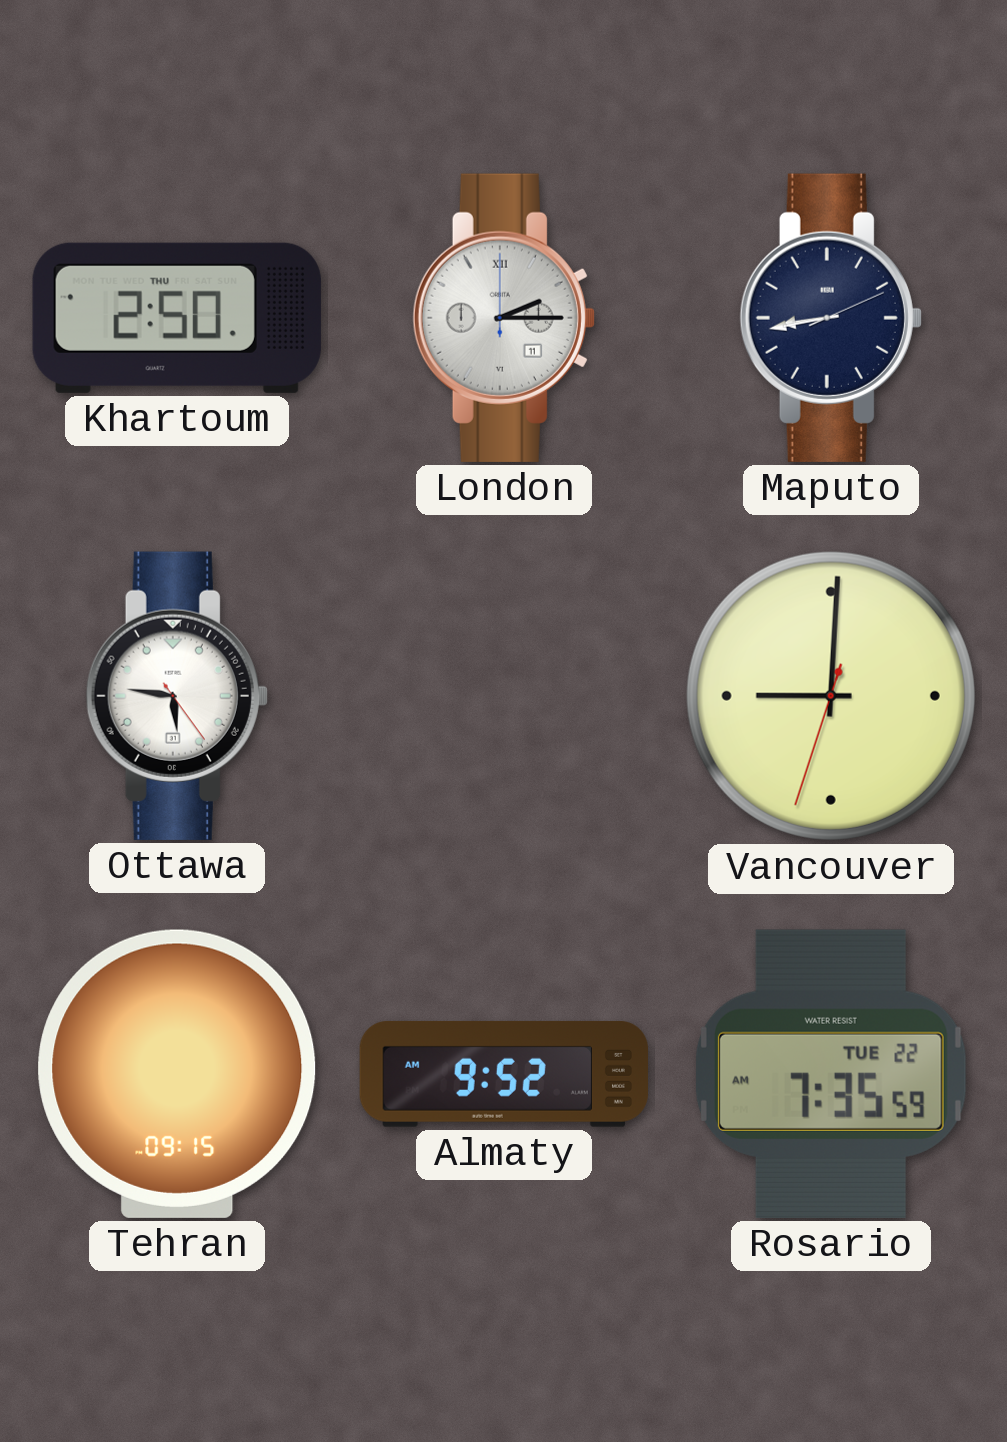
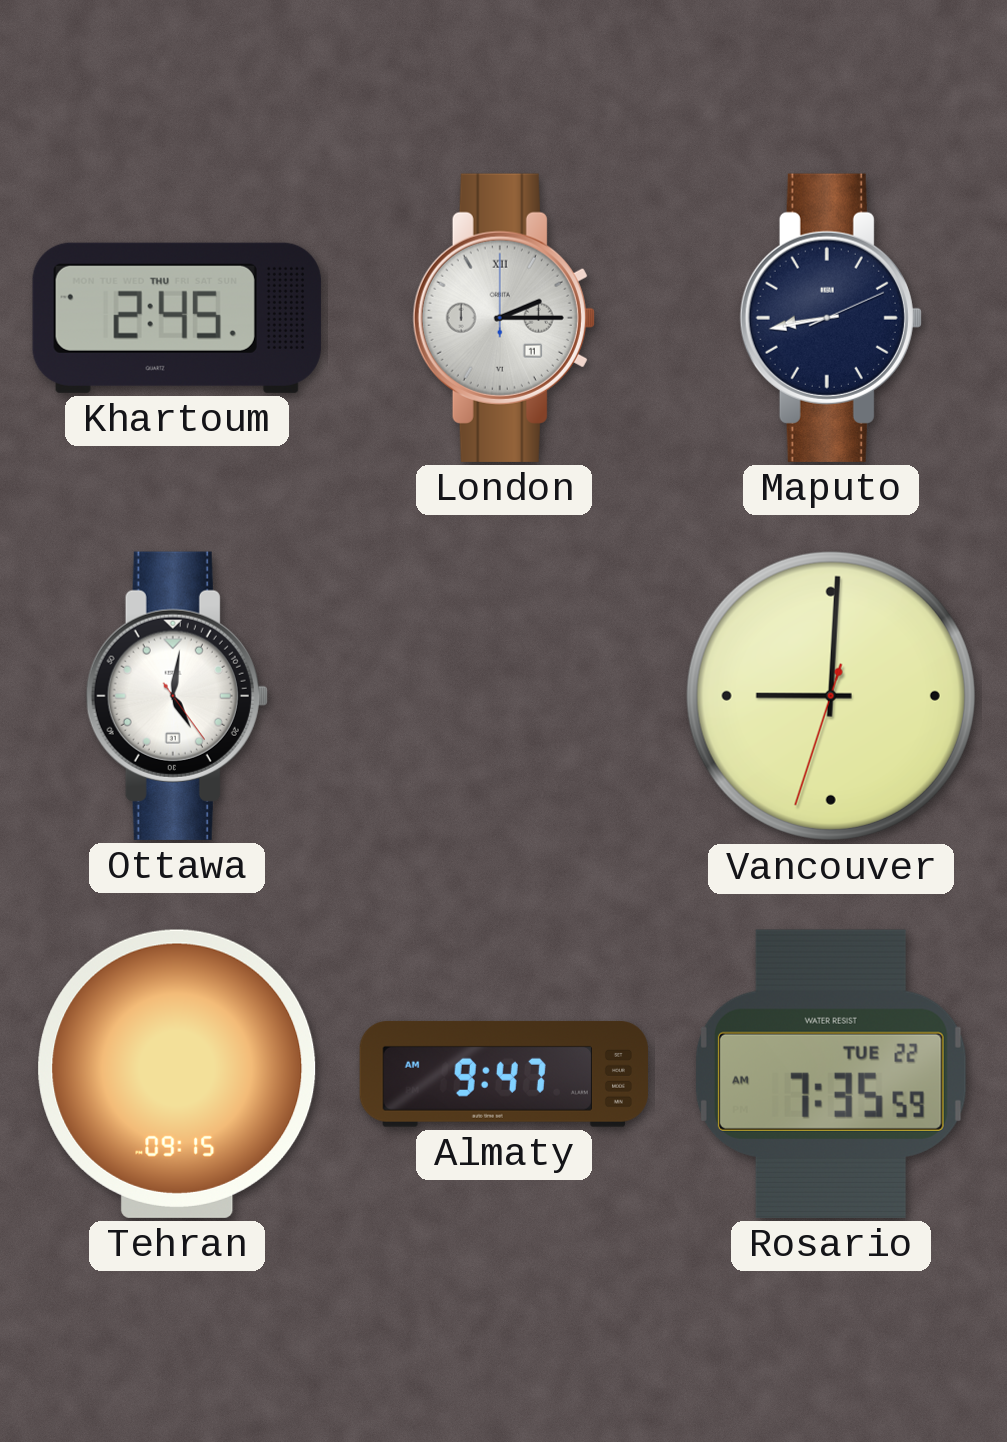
Khartoum: 2:50 -> 2:45
Ottawa: 5:46 -> 5:01
Almaty: 9:52 -> 9:47
